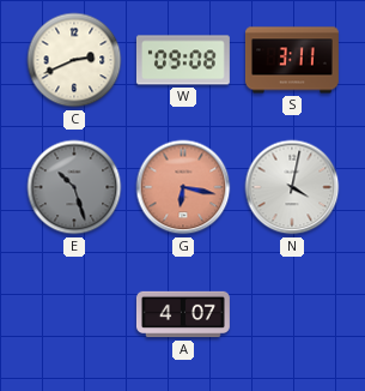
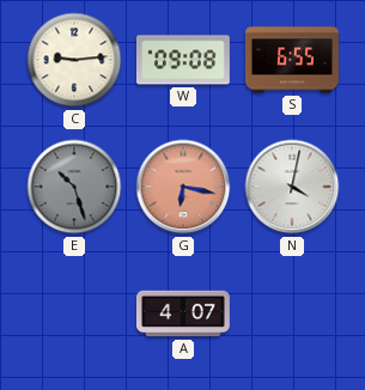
C: 2:41 -> 9:14
S: 3:11 -> 6:55
